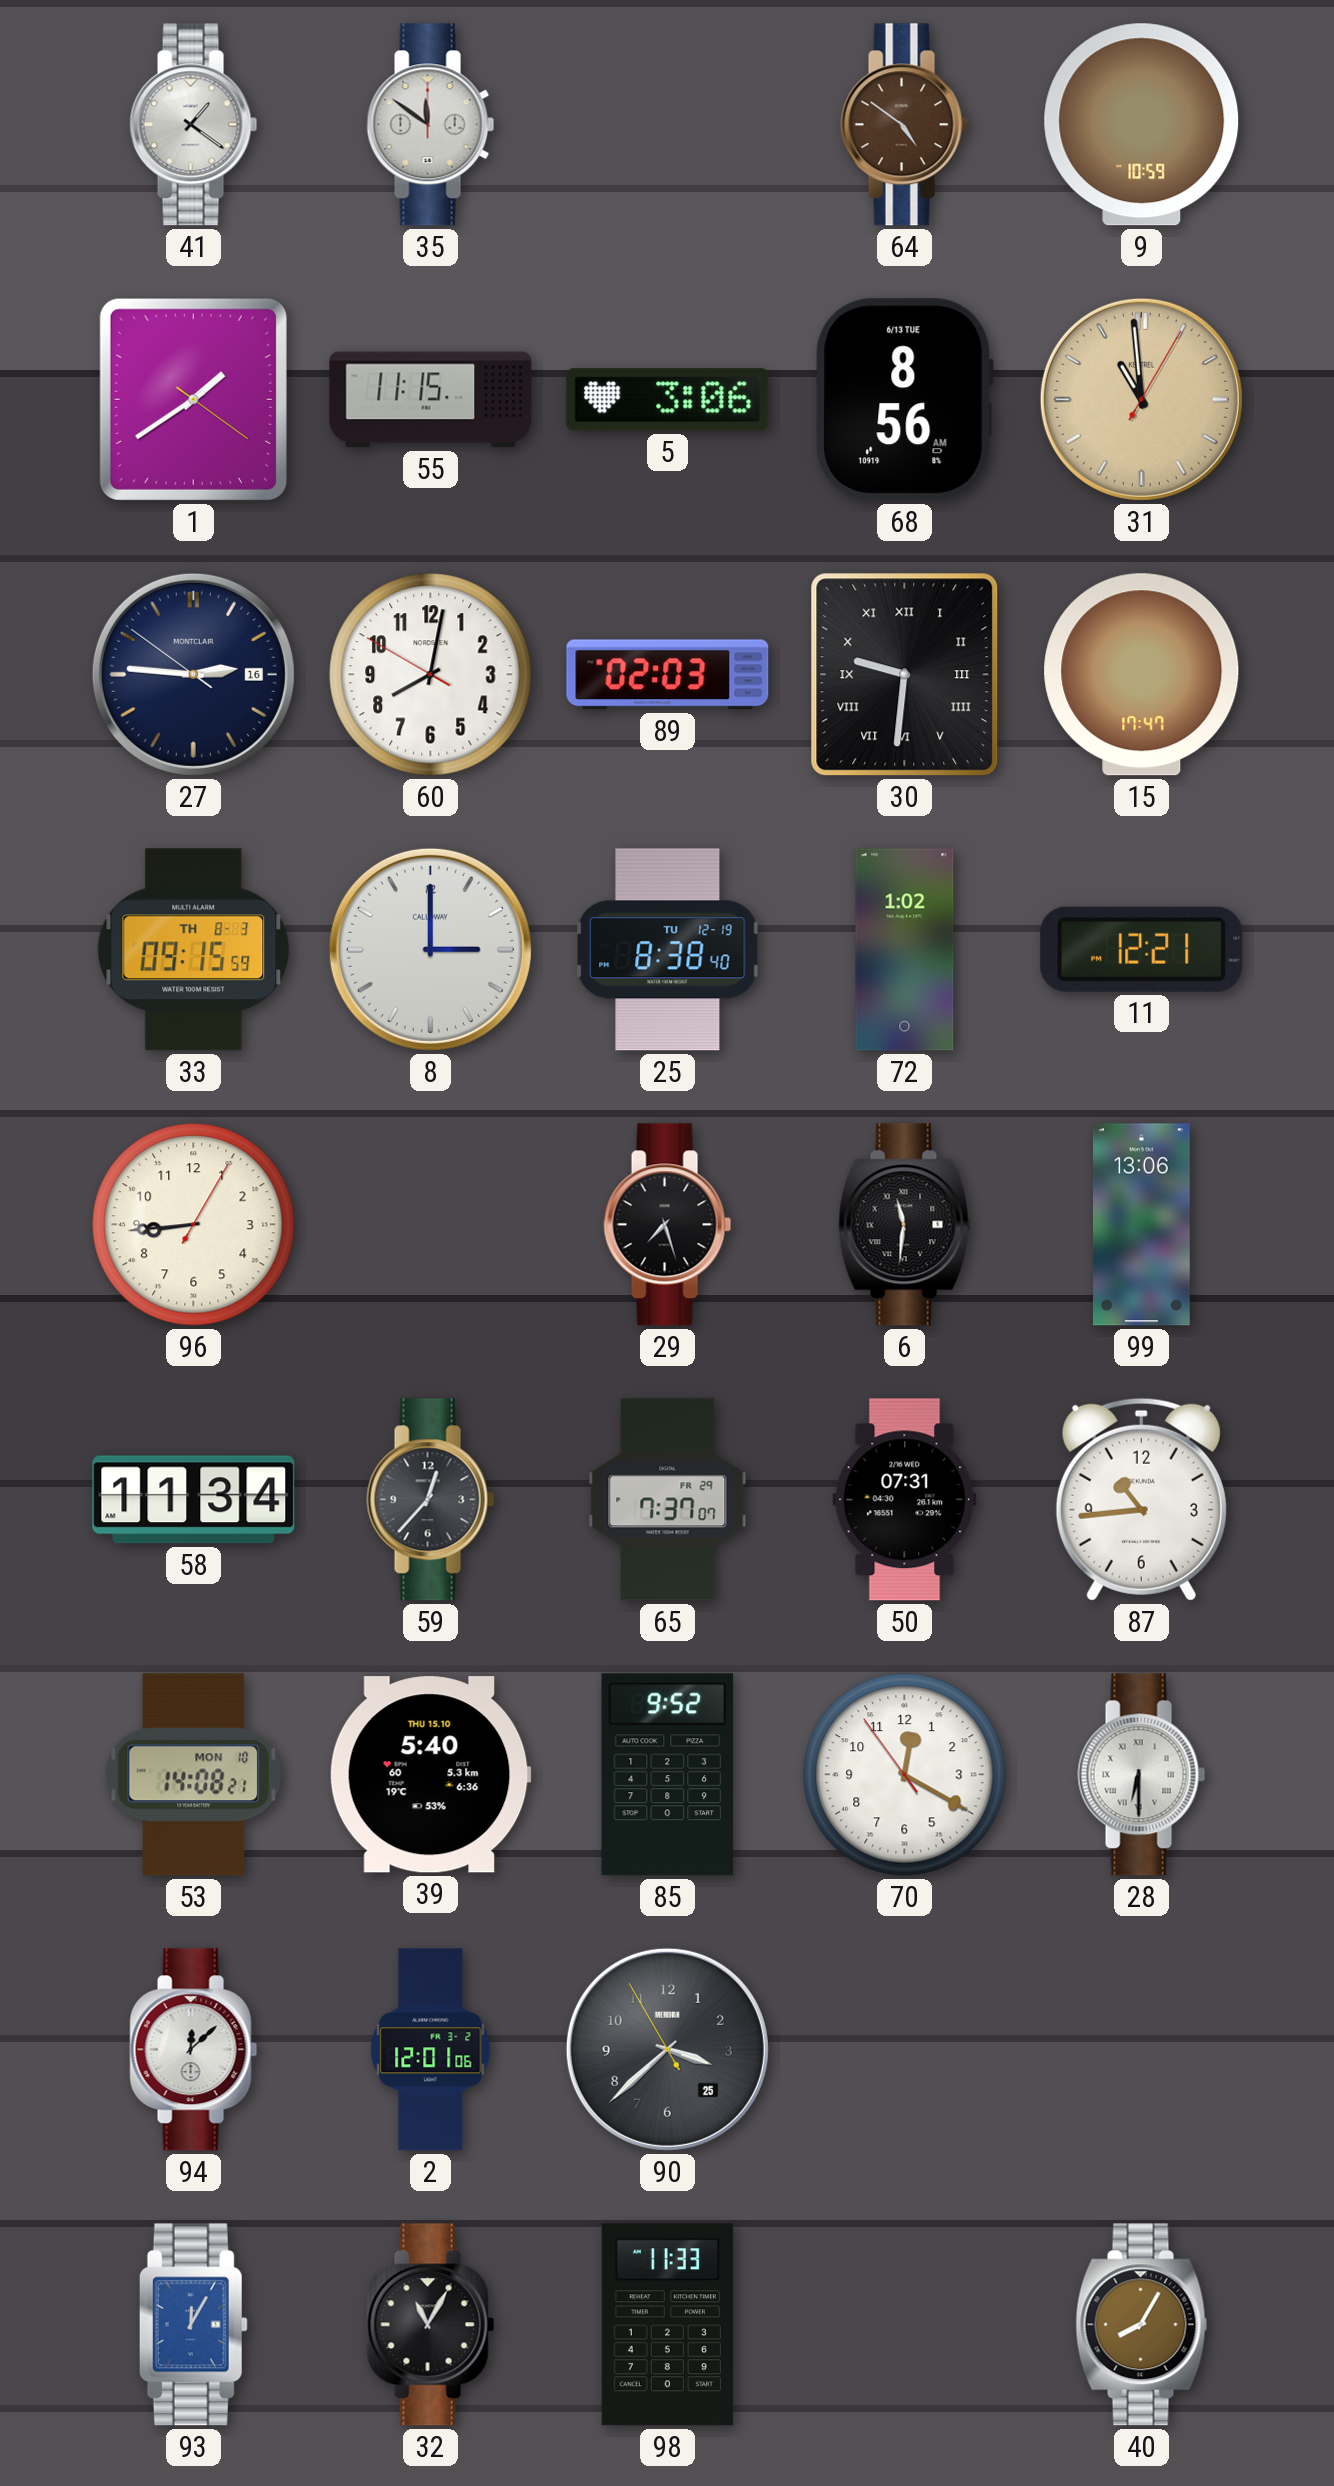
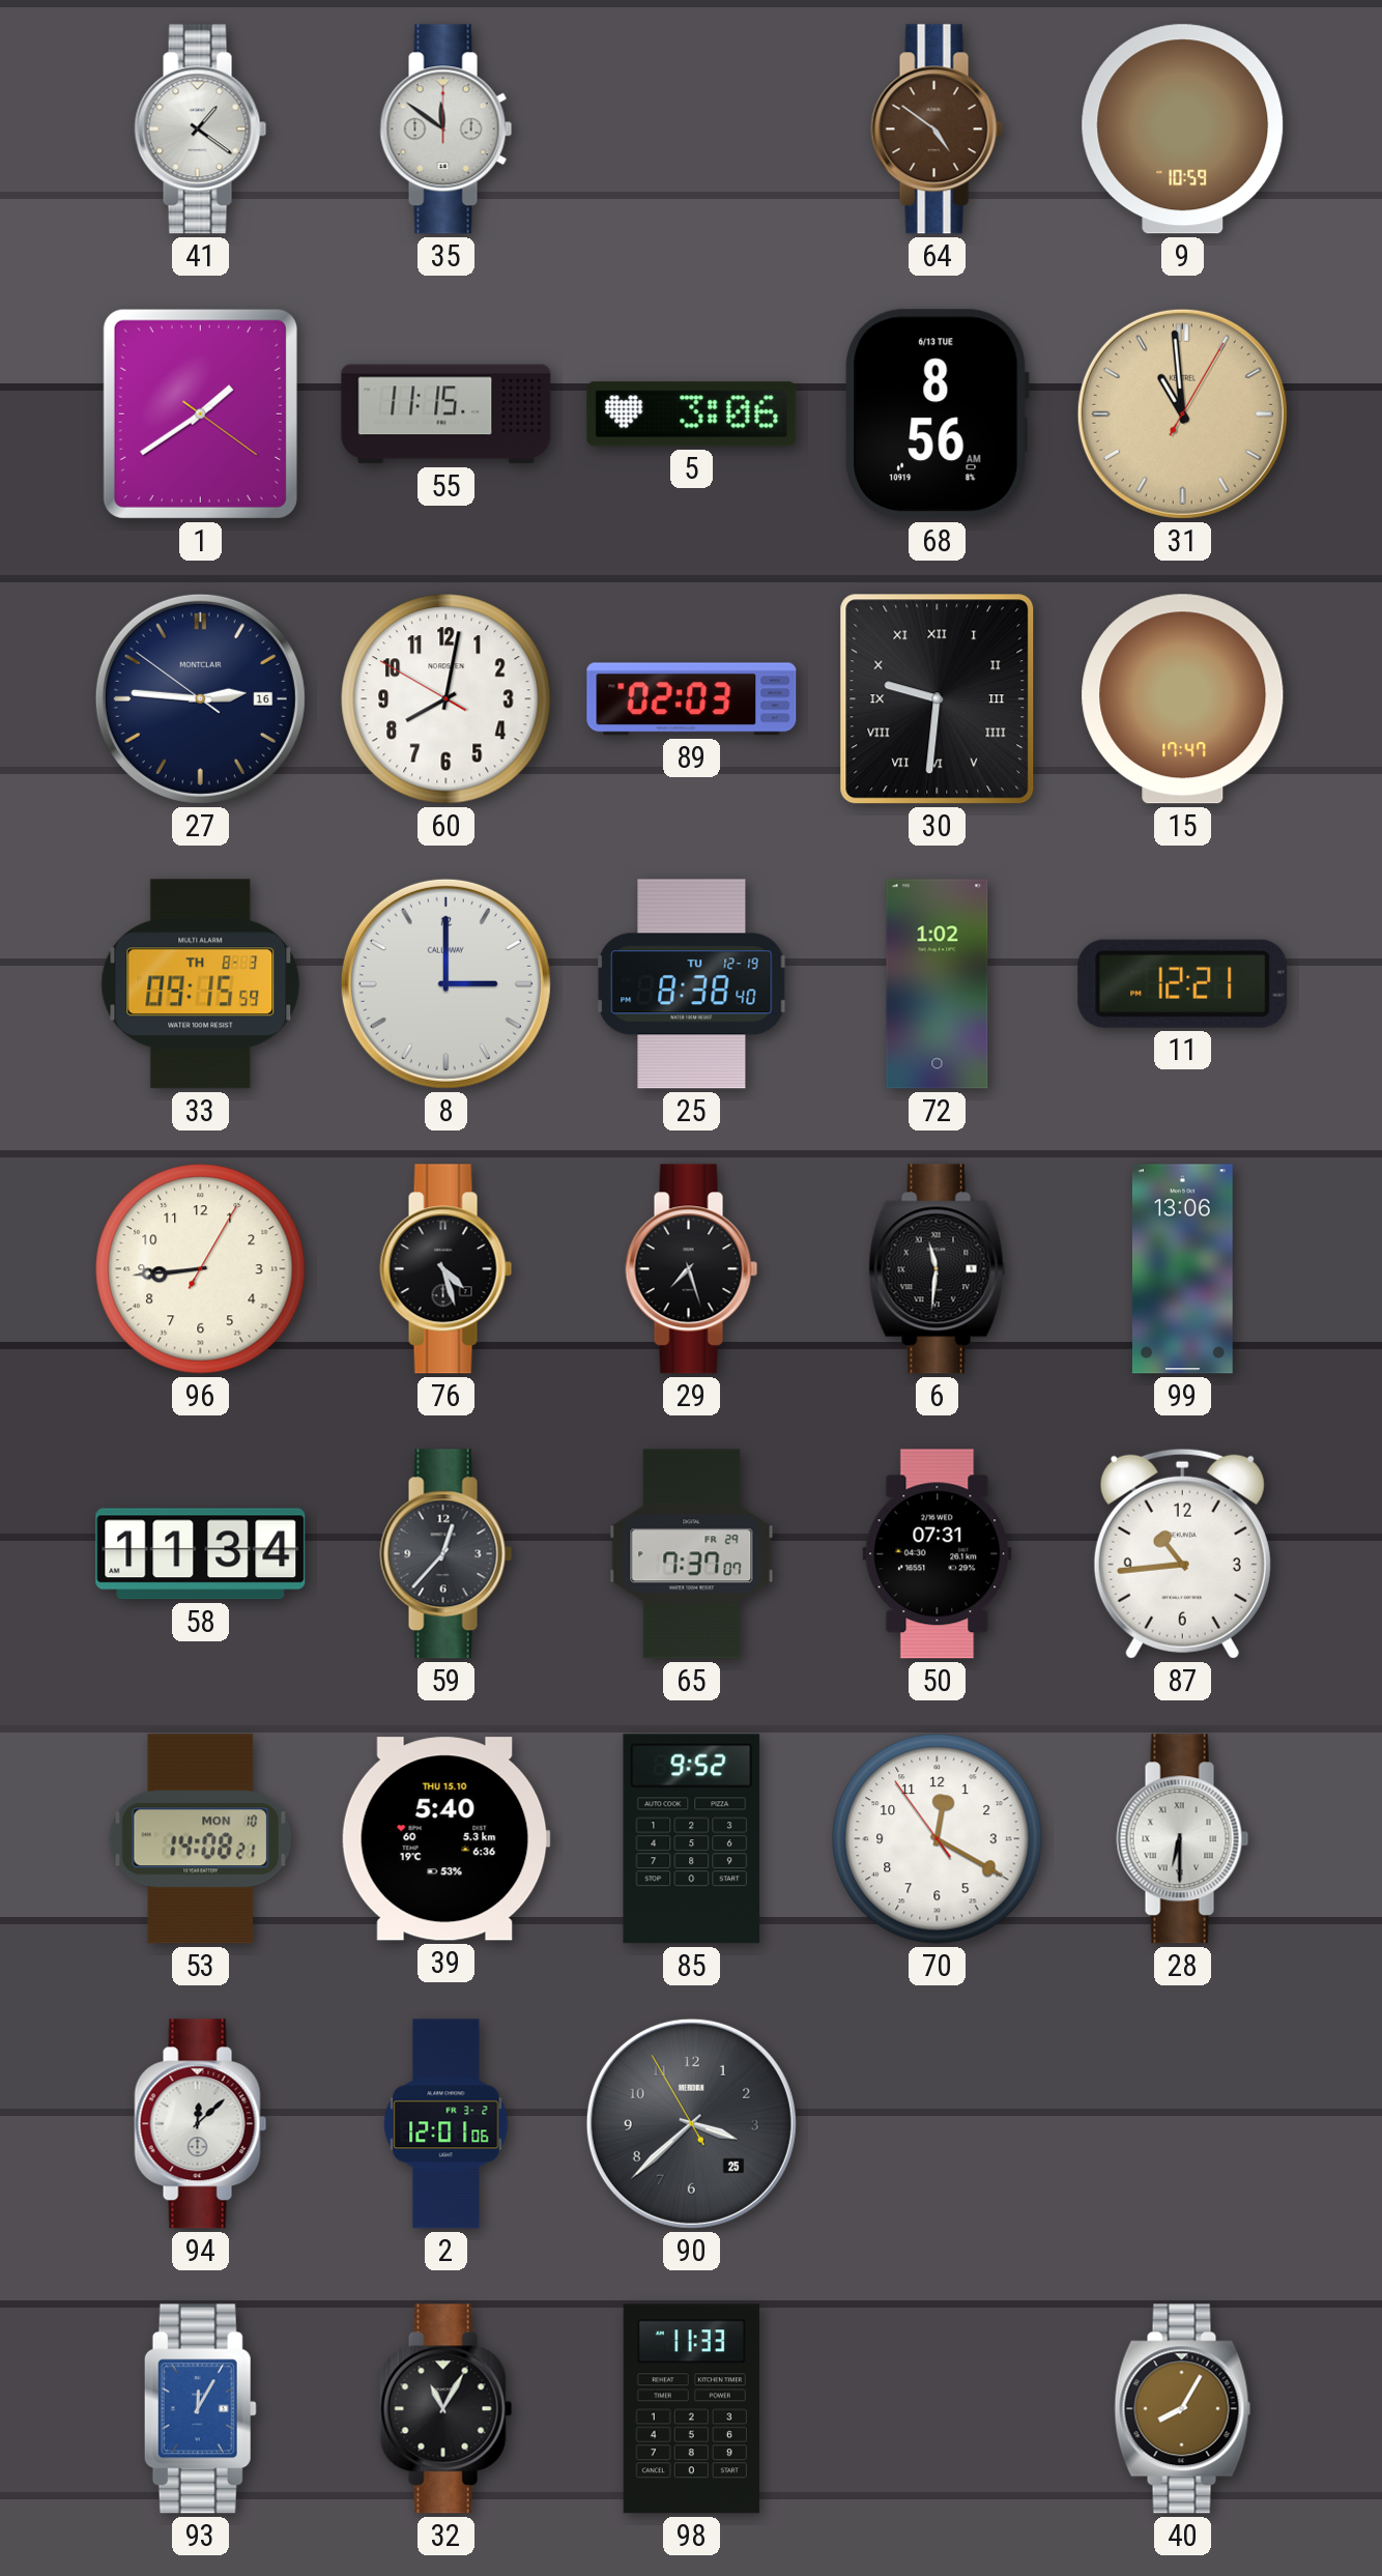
76: none -> 4:27
